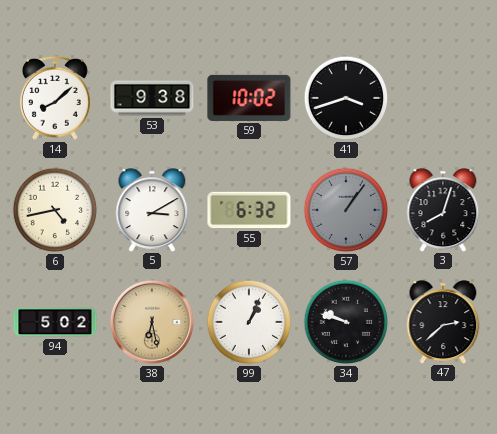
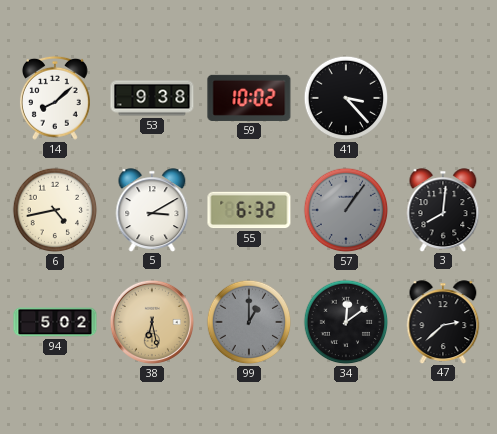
41: 3:42 -> 3:23
3: 8:03 -> 8:01
99: 1:04 -> 1:00
99 dial: white -> grey
34: 9:48 -> 12:09
